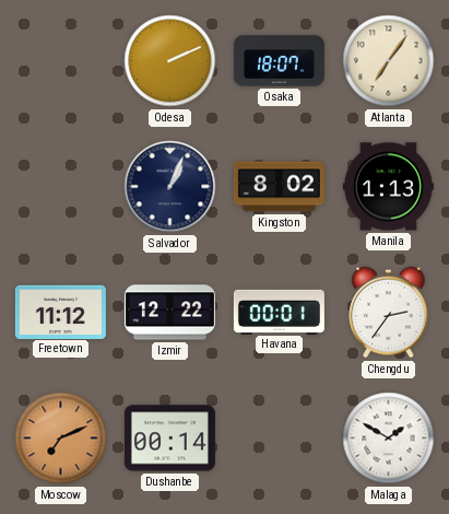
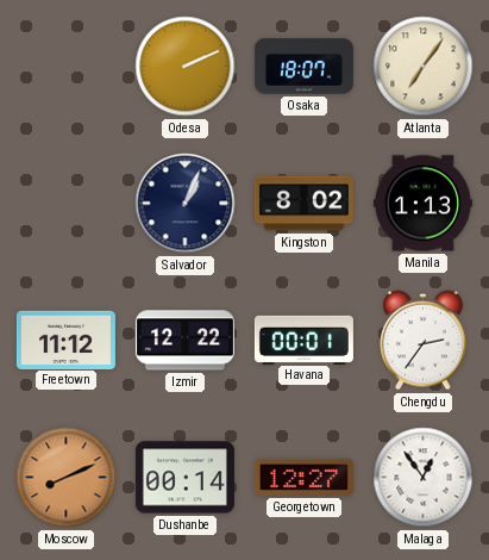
Moscow: 7:11 -> 8:11
Georgetown: none -> 12:27
Malaga: 1:50 -> 12:54
